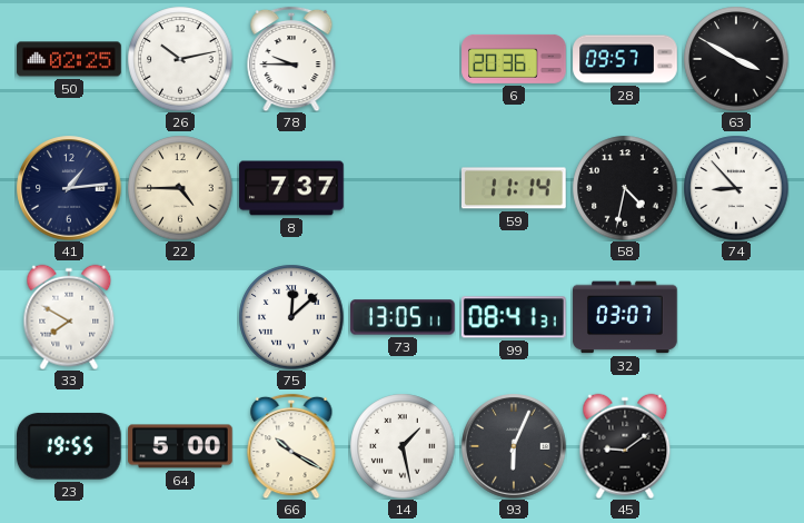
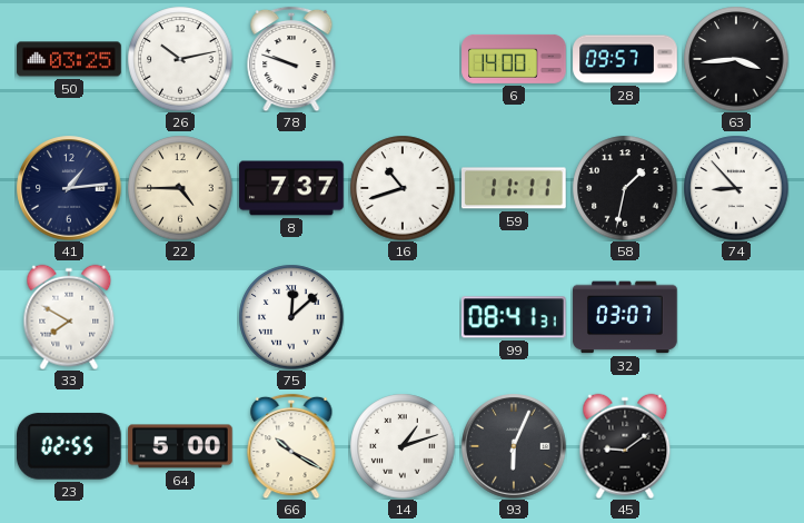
50: 02:25 -> 03:25
78: 9:45 -> 9:48
6: 20:36 -> 14:00
63: 3:50 -> 3:44
16: none -> 10:42
59: 11:14 -> 11:11
58: 4:32 -> 1:32
73: 13:05 -> none
23: 19:55 -> 02:55
14: 1:28 -> 1:12
